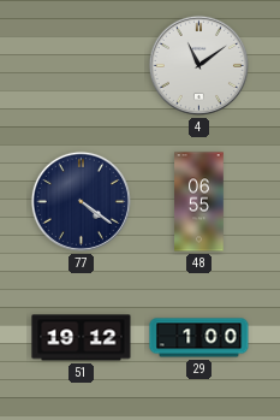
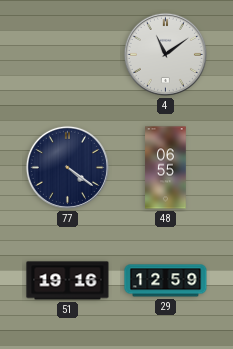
51: 19:12 -> 19:16
29: 1:00 -> 12:59
